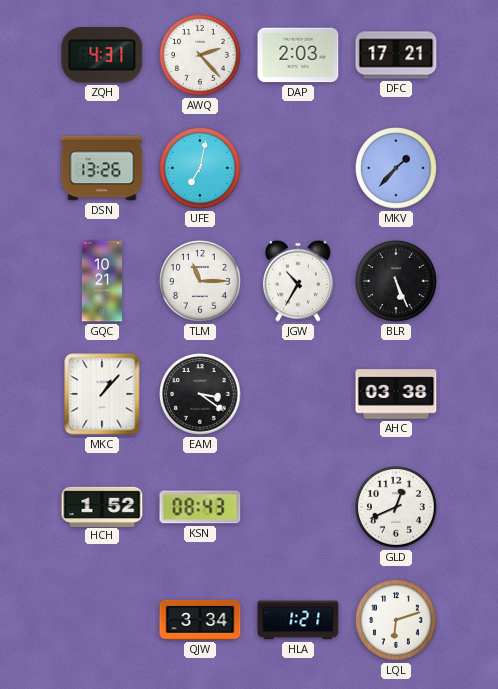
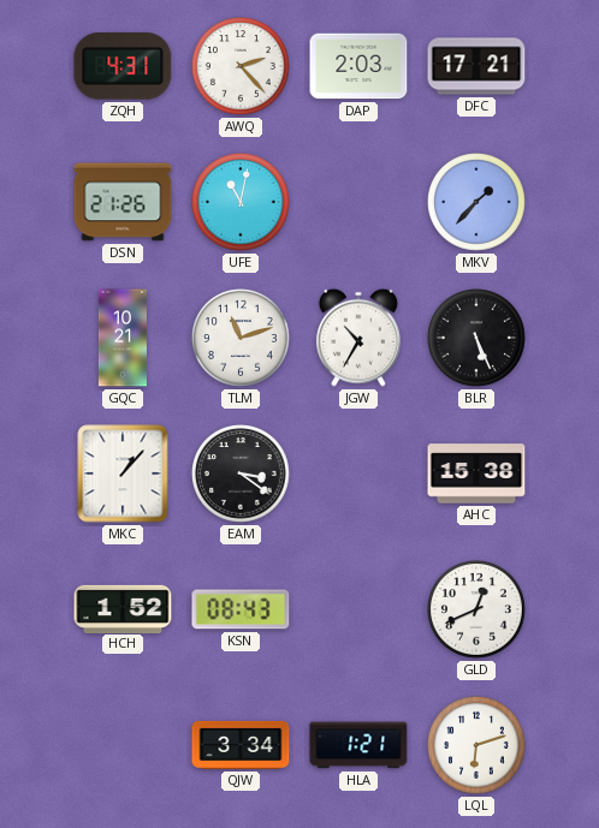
DSN: 13:26 -> 21:26
UFE: 7:02 -> 11:02
TLM: 11:15 -> 11:12
AHC: 03:38 -> 15:38
